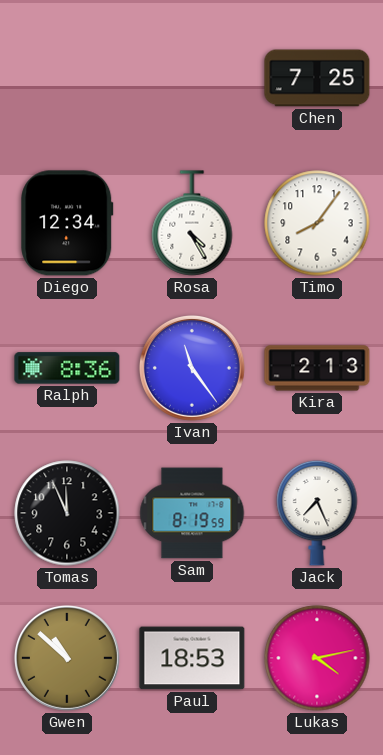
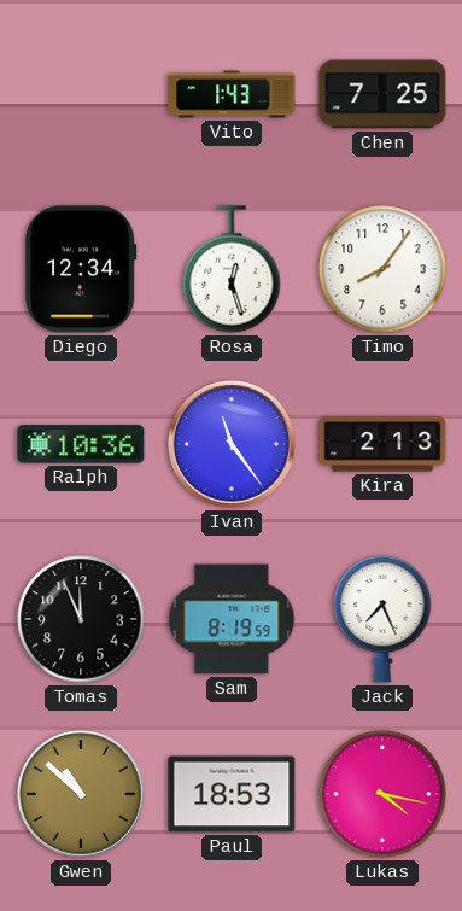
Vito: none -> 1:43
Rosa: 4:25 -> 12:27
Ralph: 8:36 -> 10:36
Lukas: 4:13 -> 4:17
